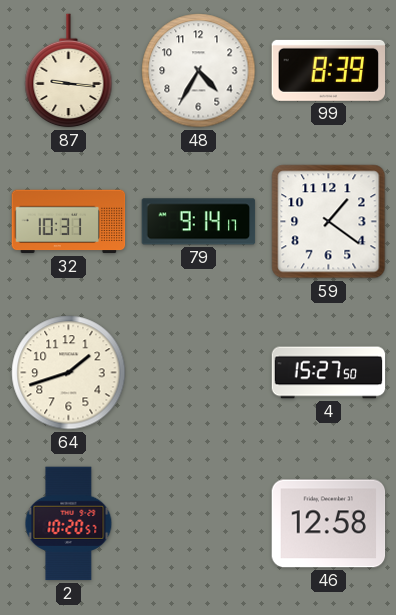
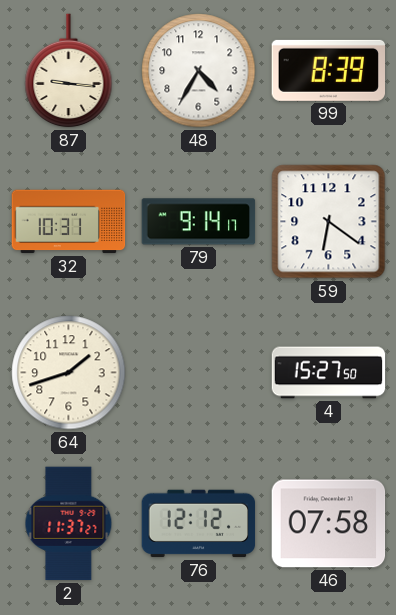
59: 1:21 -> 6:21
2: 10:20 -> 11:37
76: none -> 12:12
46: 12:58 -> 07:58
